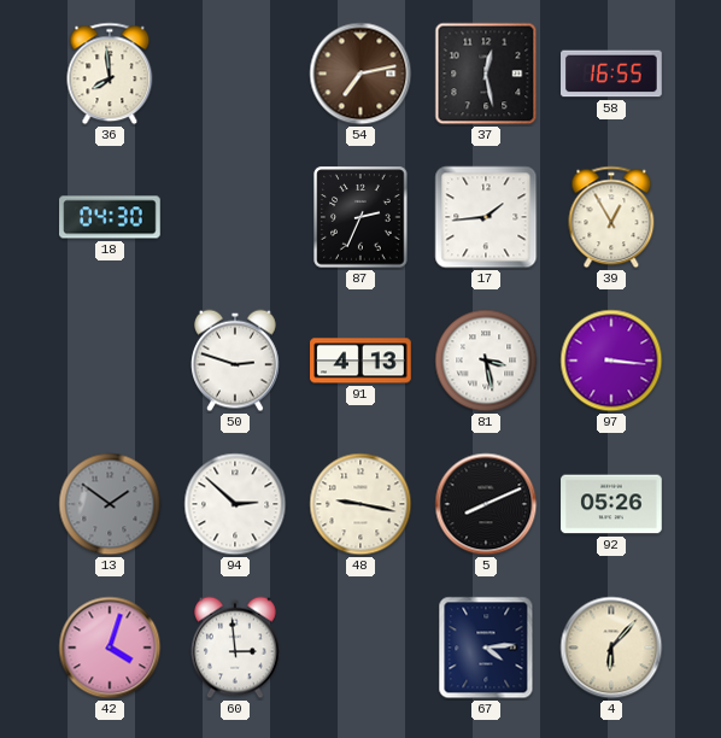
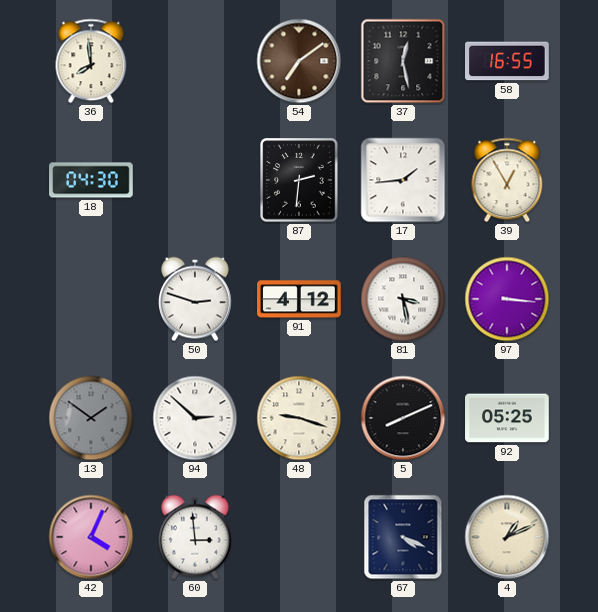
54: 7:13 -> 7:09
87: 2:34 -> 2:31
91: 4:13 -> 4:12
48: 9:17 -> 9:18
92: 05:26 -> 05:25
42: 4:03 -> 4:04
67: 4:14 -> 4:19
4: 6:07 -> 1:11
